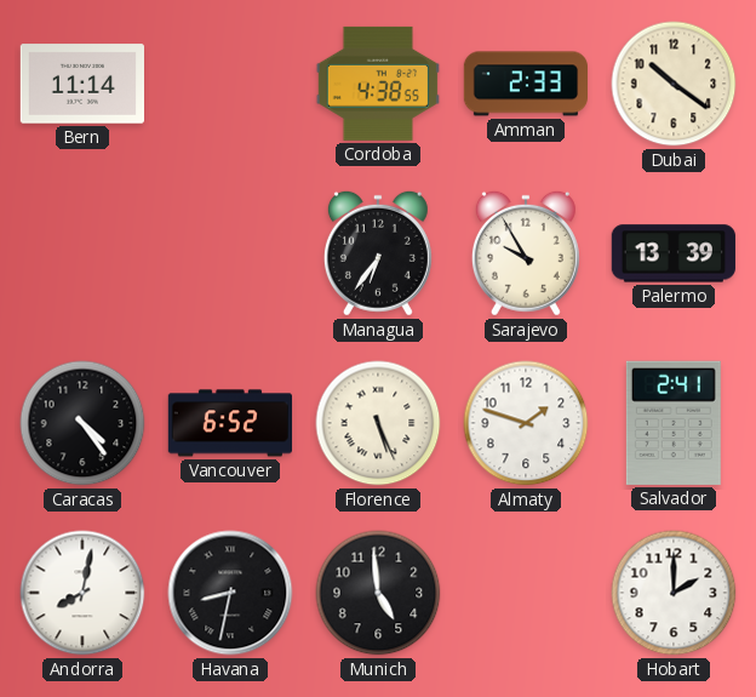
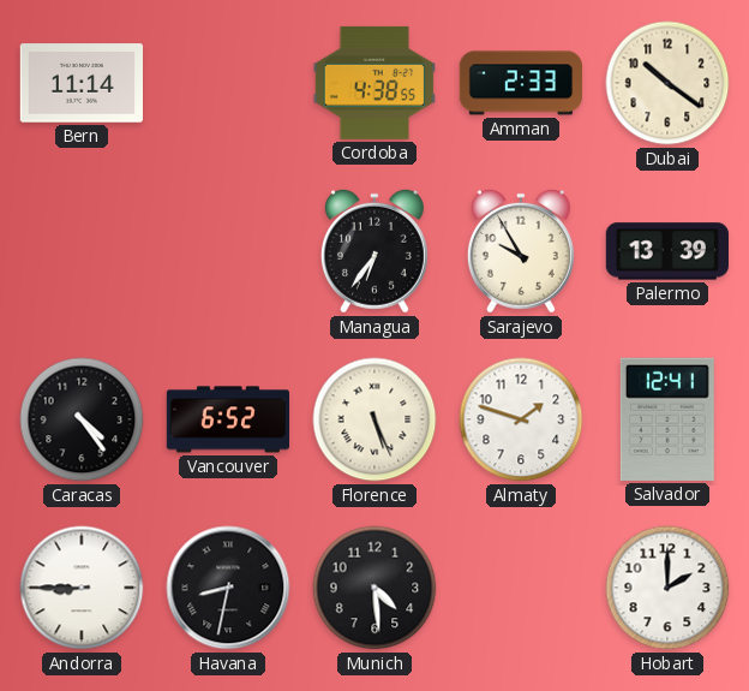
Salvador: 2:41 -> 12:41
Andorra: 8:02 -> 8:45
Munich: 4:59 -> 4:29
